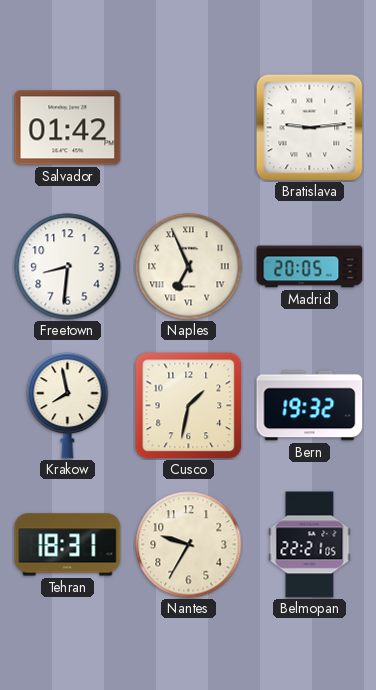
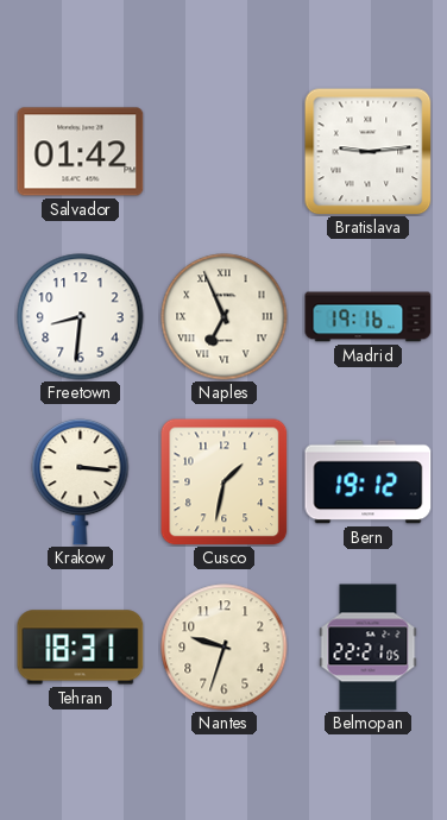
Madrid: 20:05 -> 19:16
Krakow: 7:58 -> 3:16
Bern: 19:32 -> 19:12
Nantes: 9:35 -> 9:33
